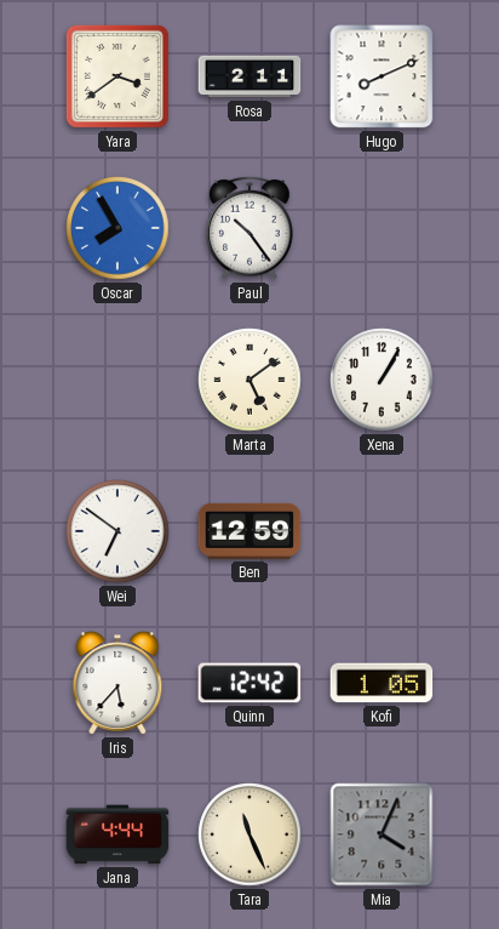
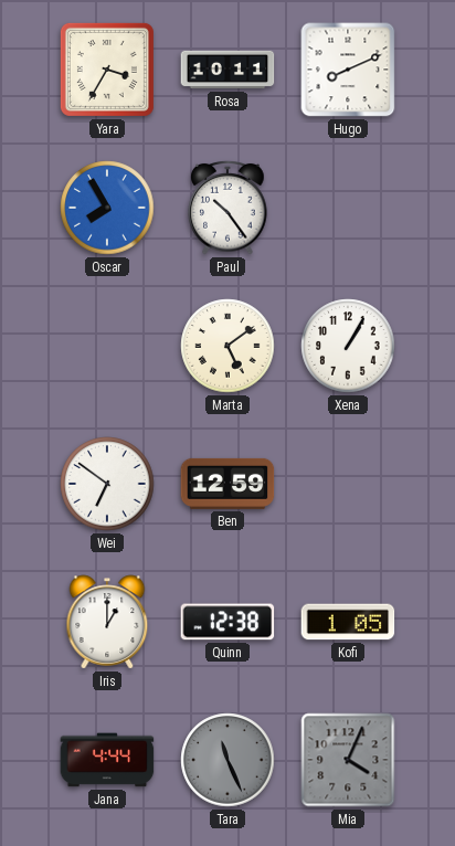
Yara: 3:39 -> 3:35
Rosa: 2:11 -> 10:11
Iris: 5:37 -> 1:00
Quinn: 12:42 -> 12:38
Tara dial: cream -> grey
